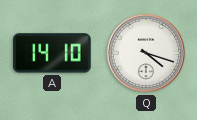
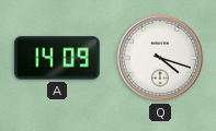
A: 14:10 -> 14:09
